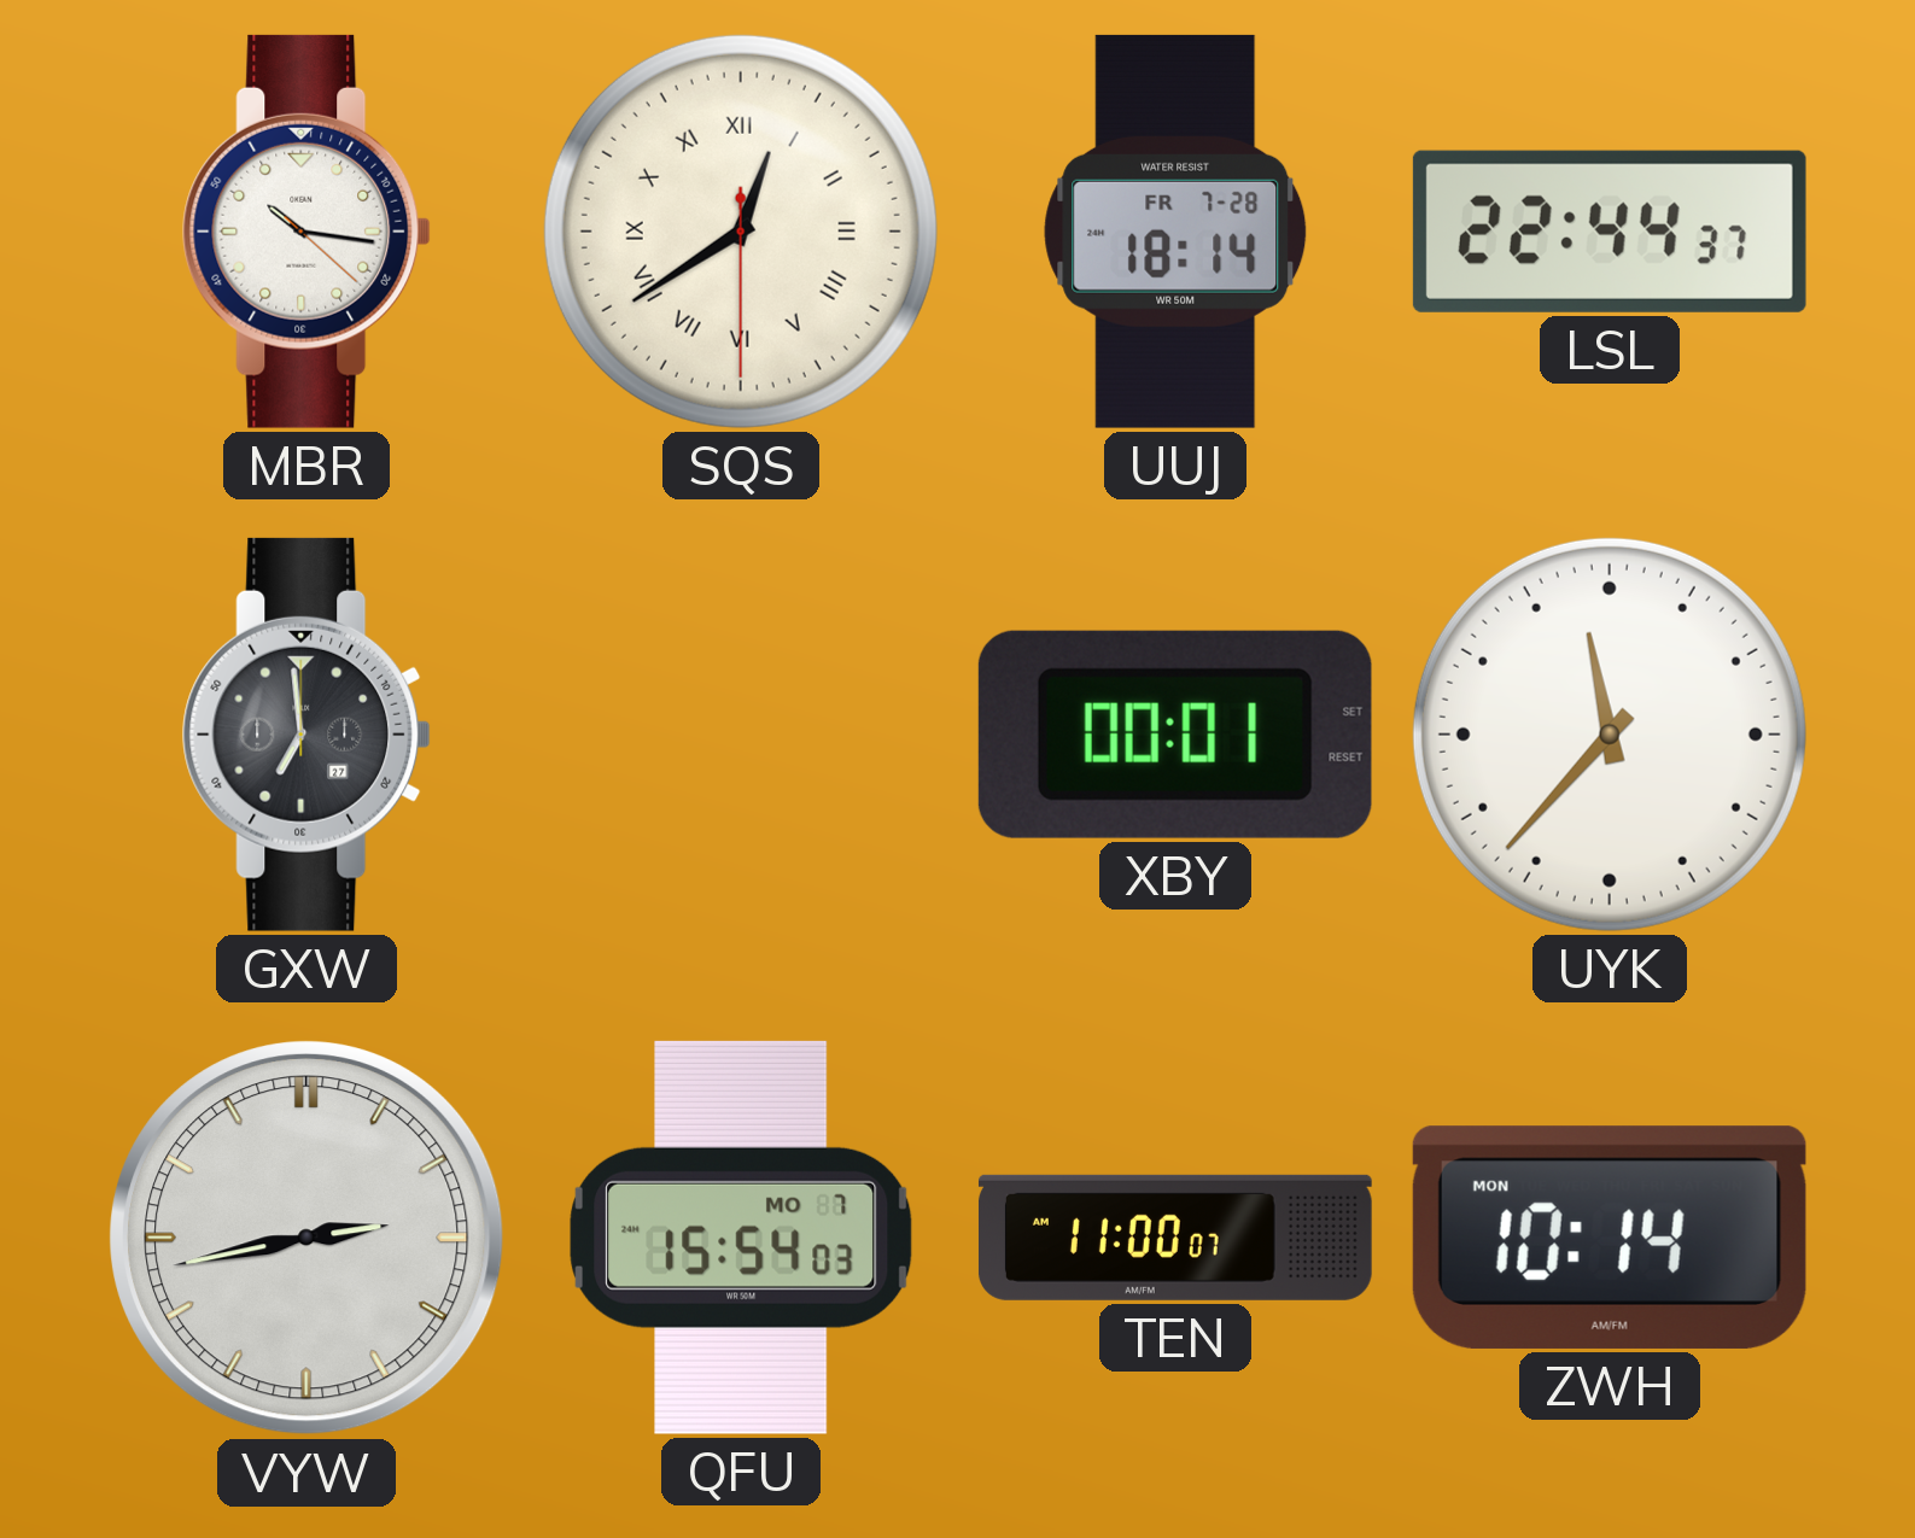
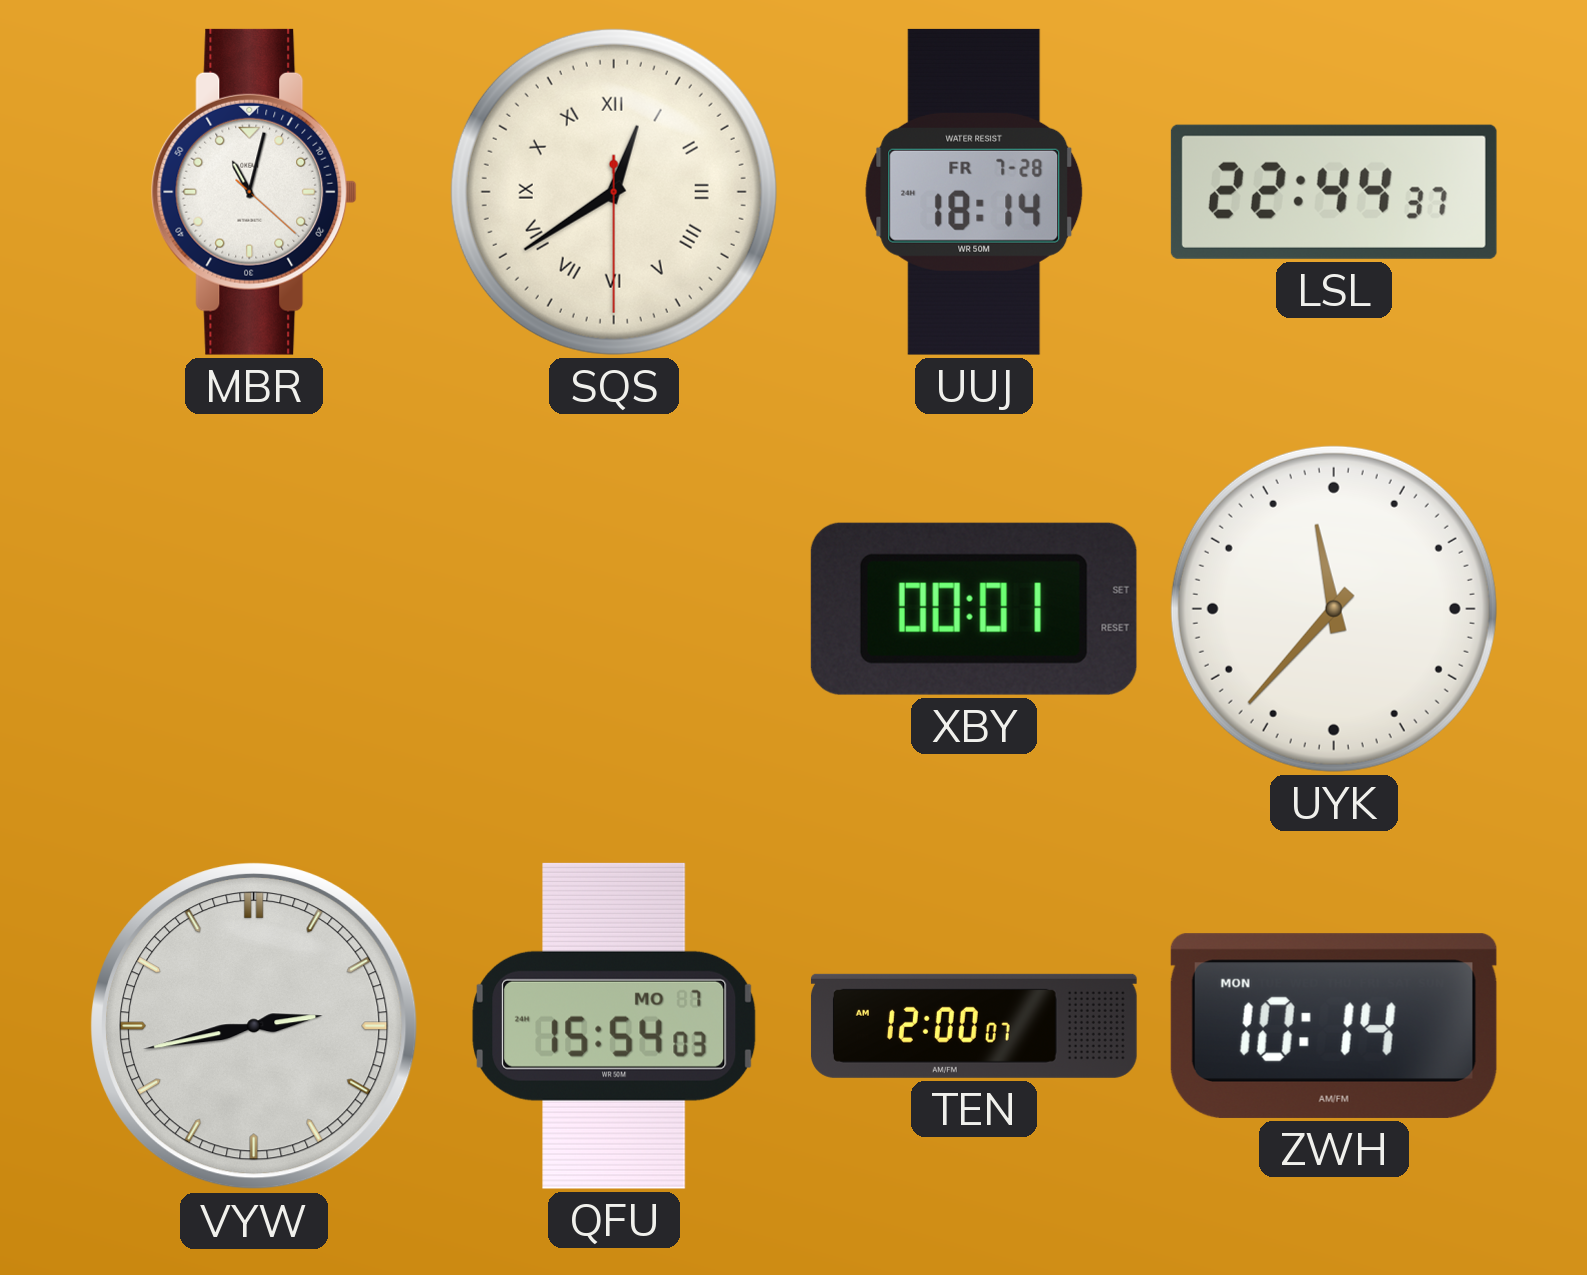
MBR: 10:16 -> 11:02
GXW: 6:59 -> none
TEN: 11:00 -> 12:00
